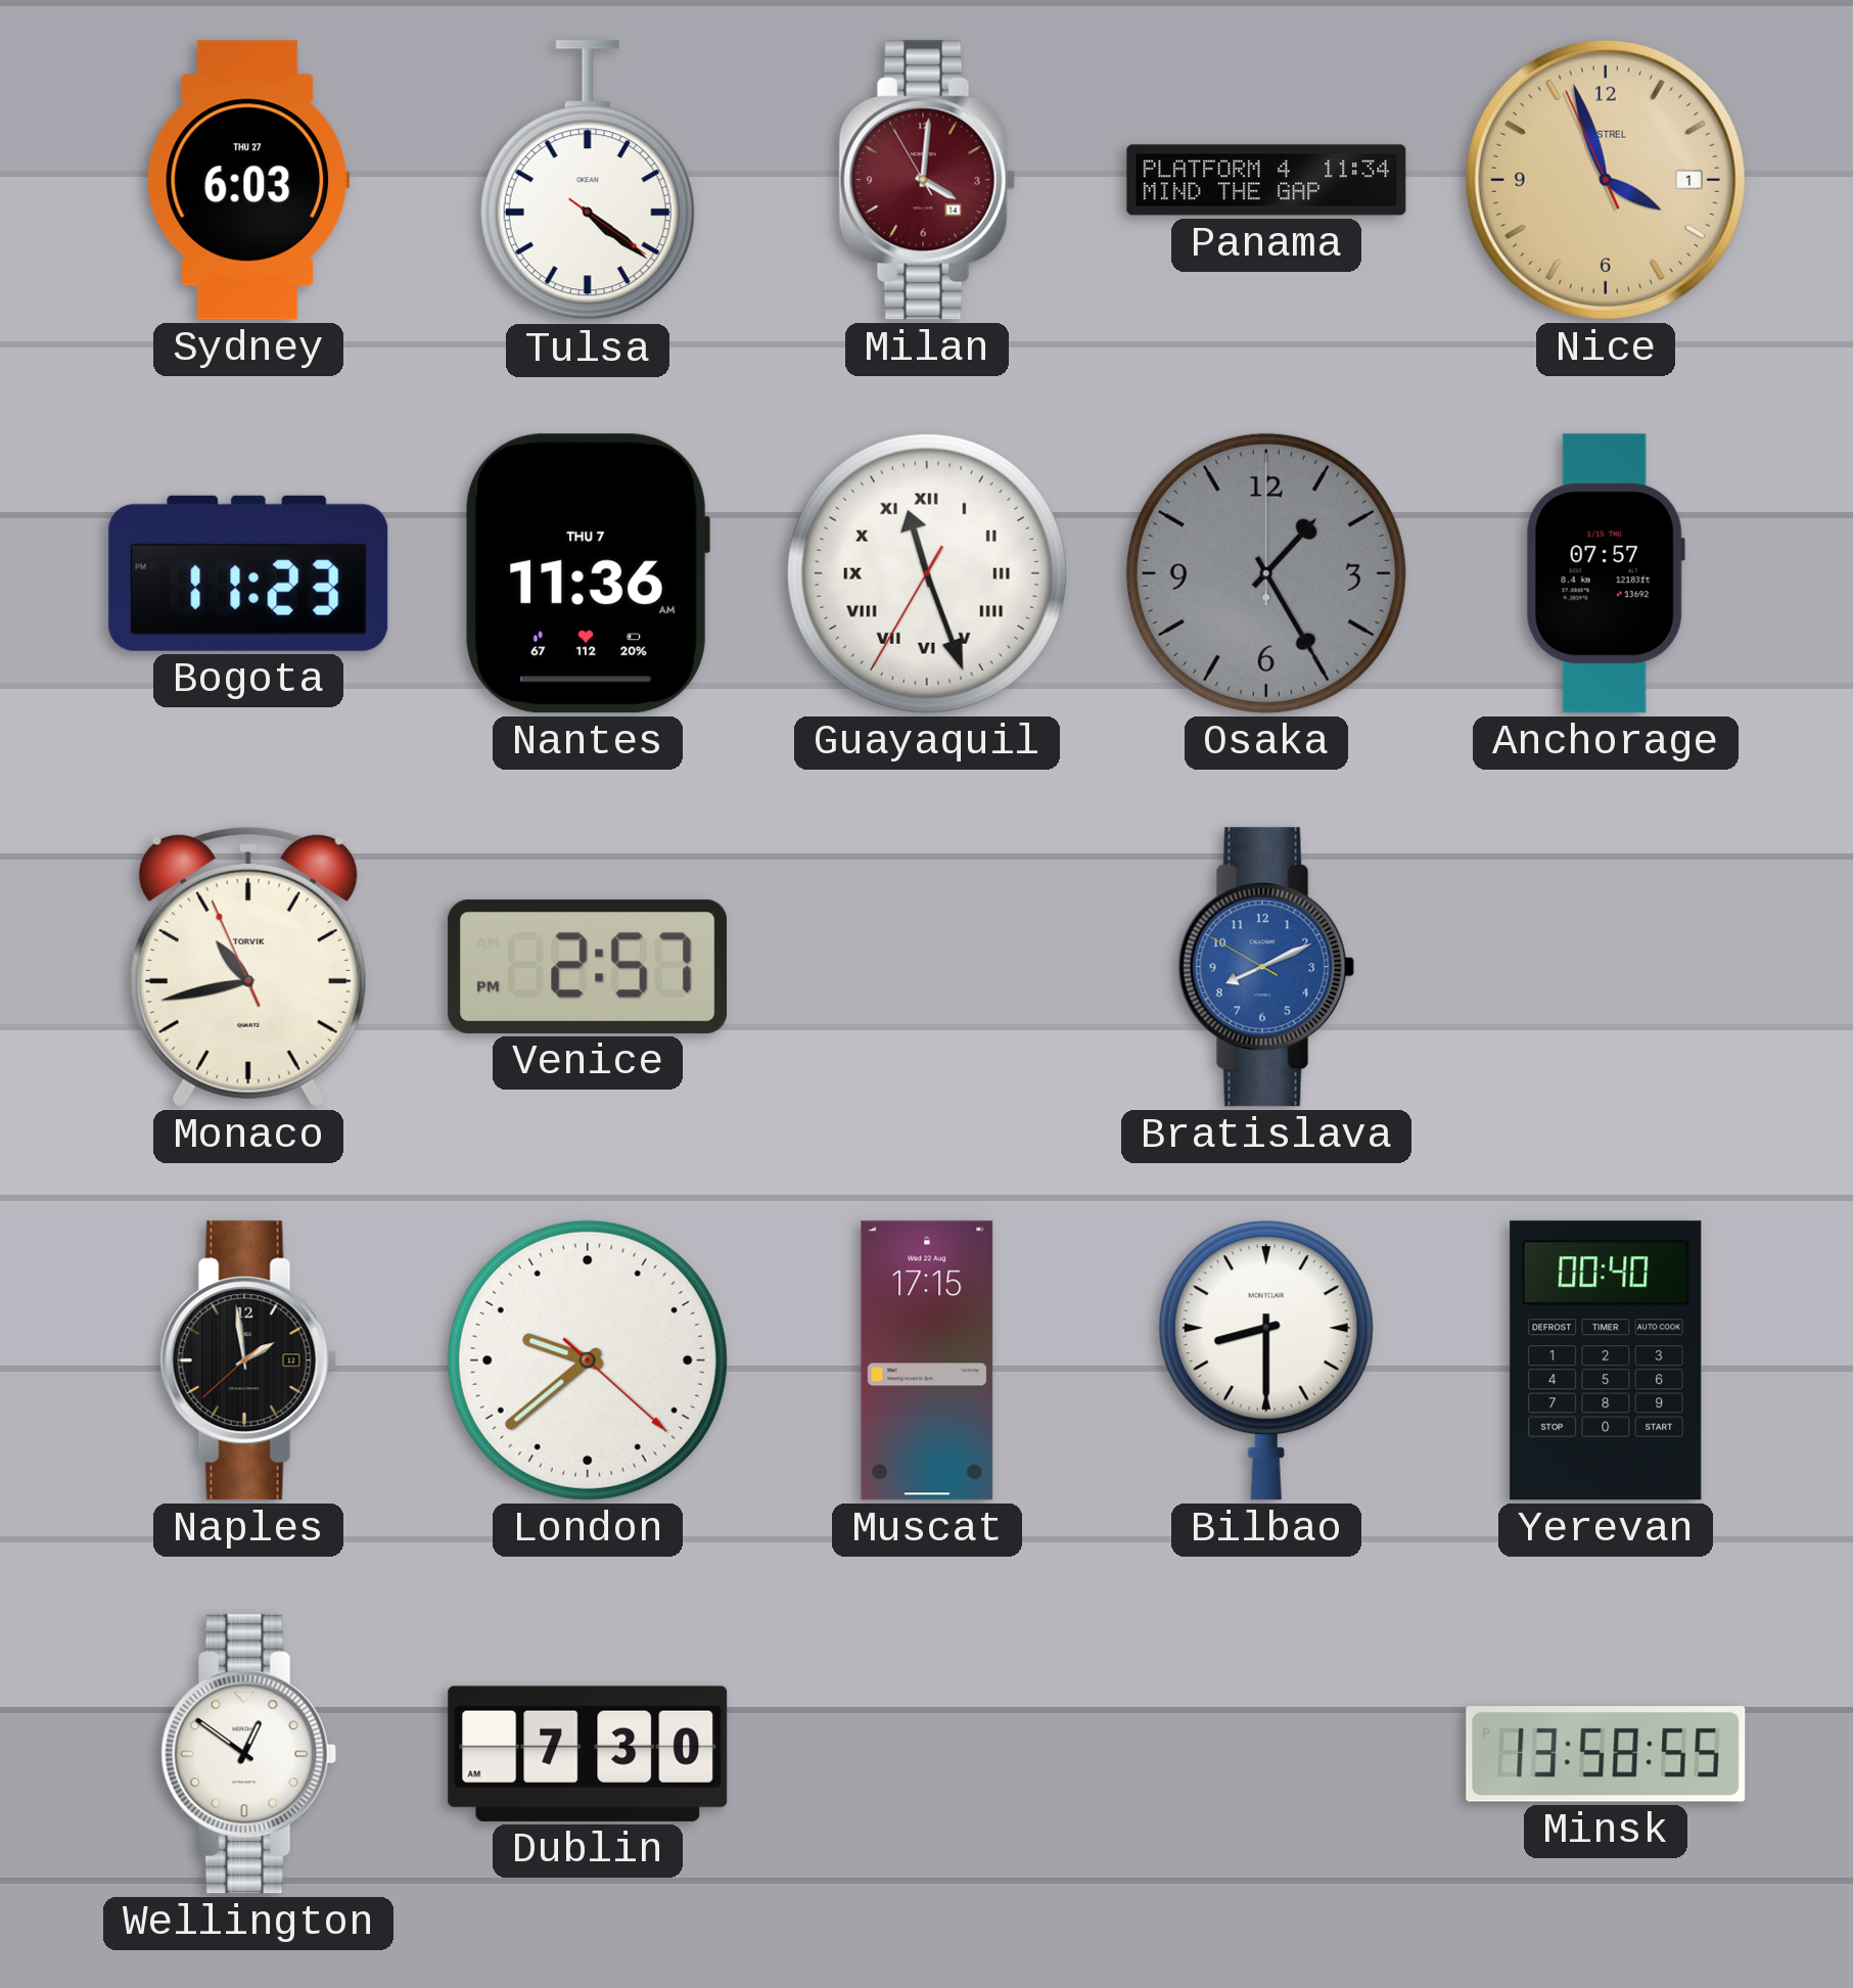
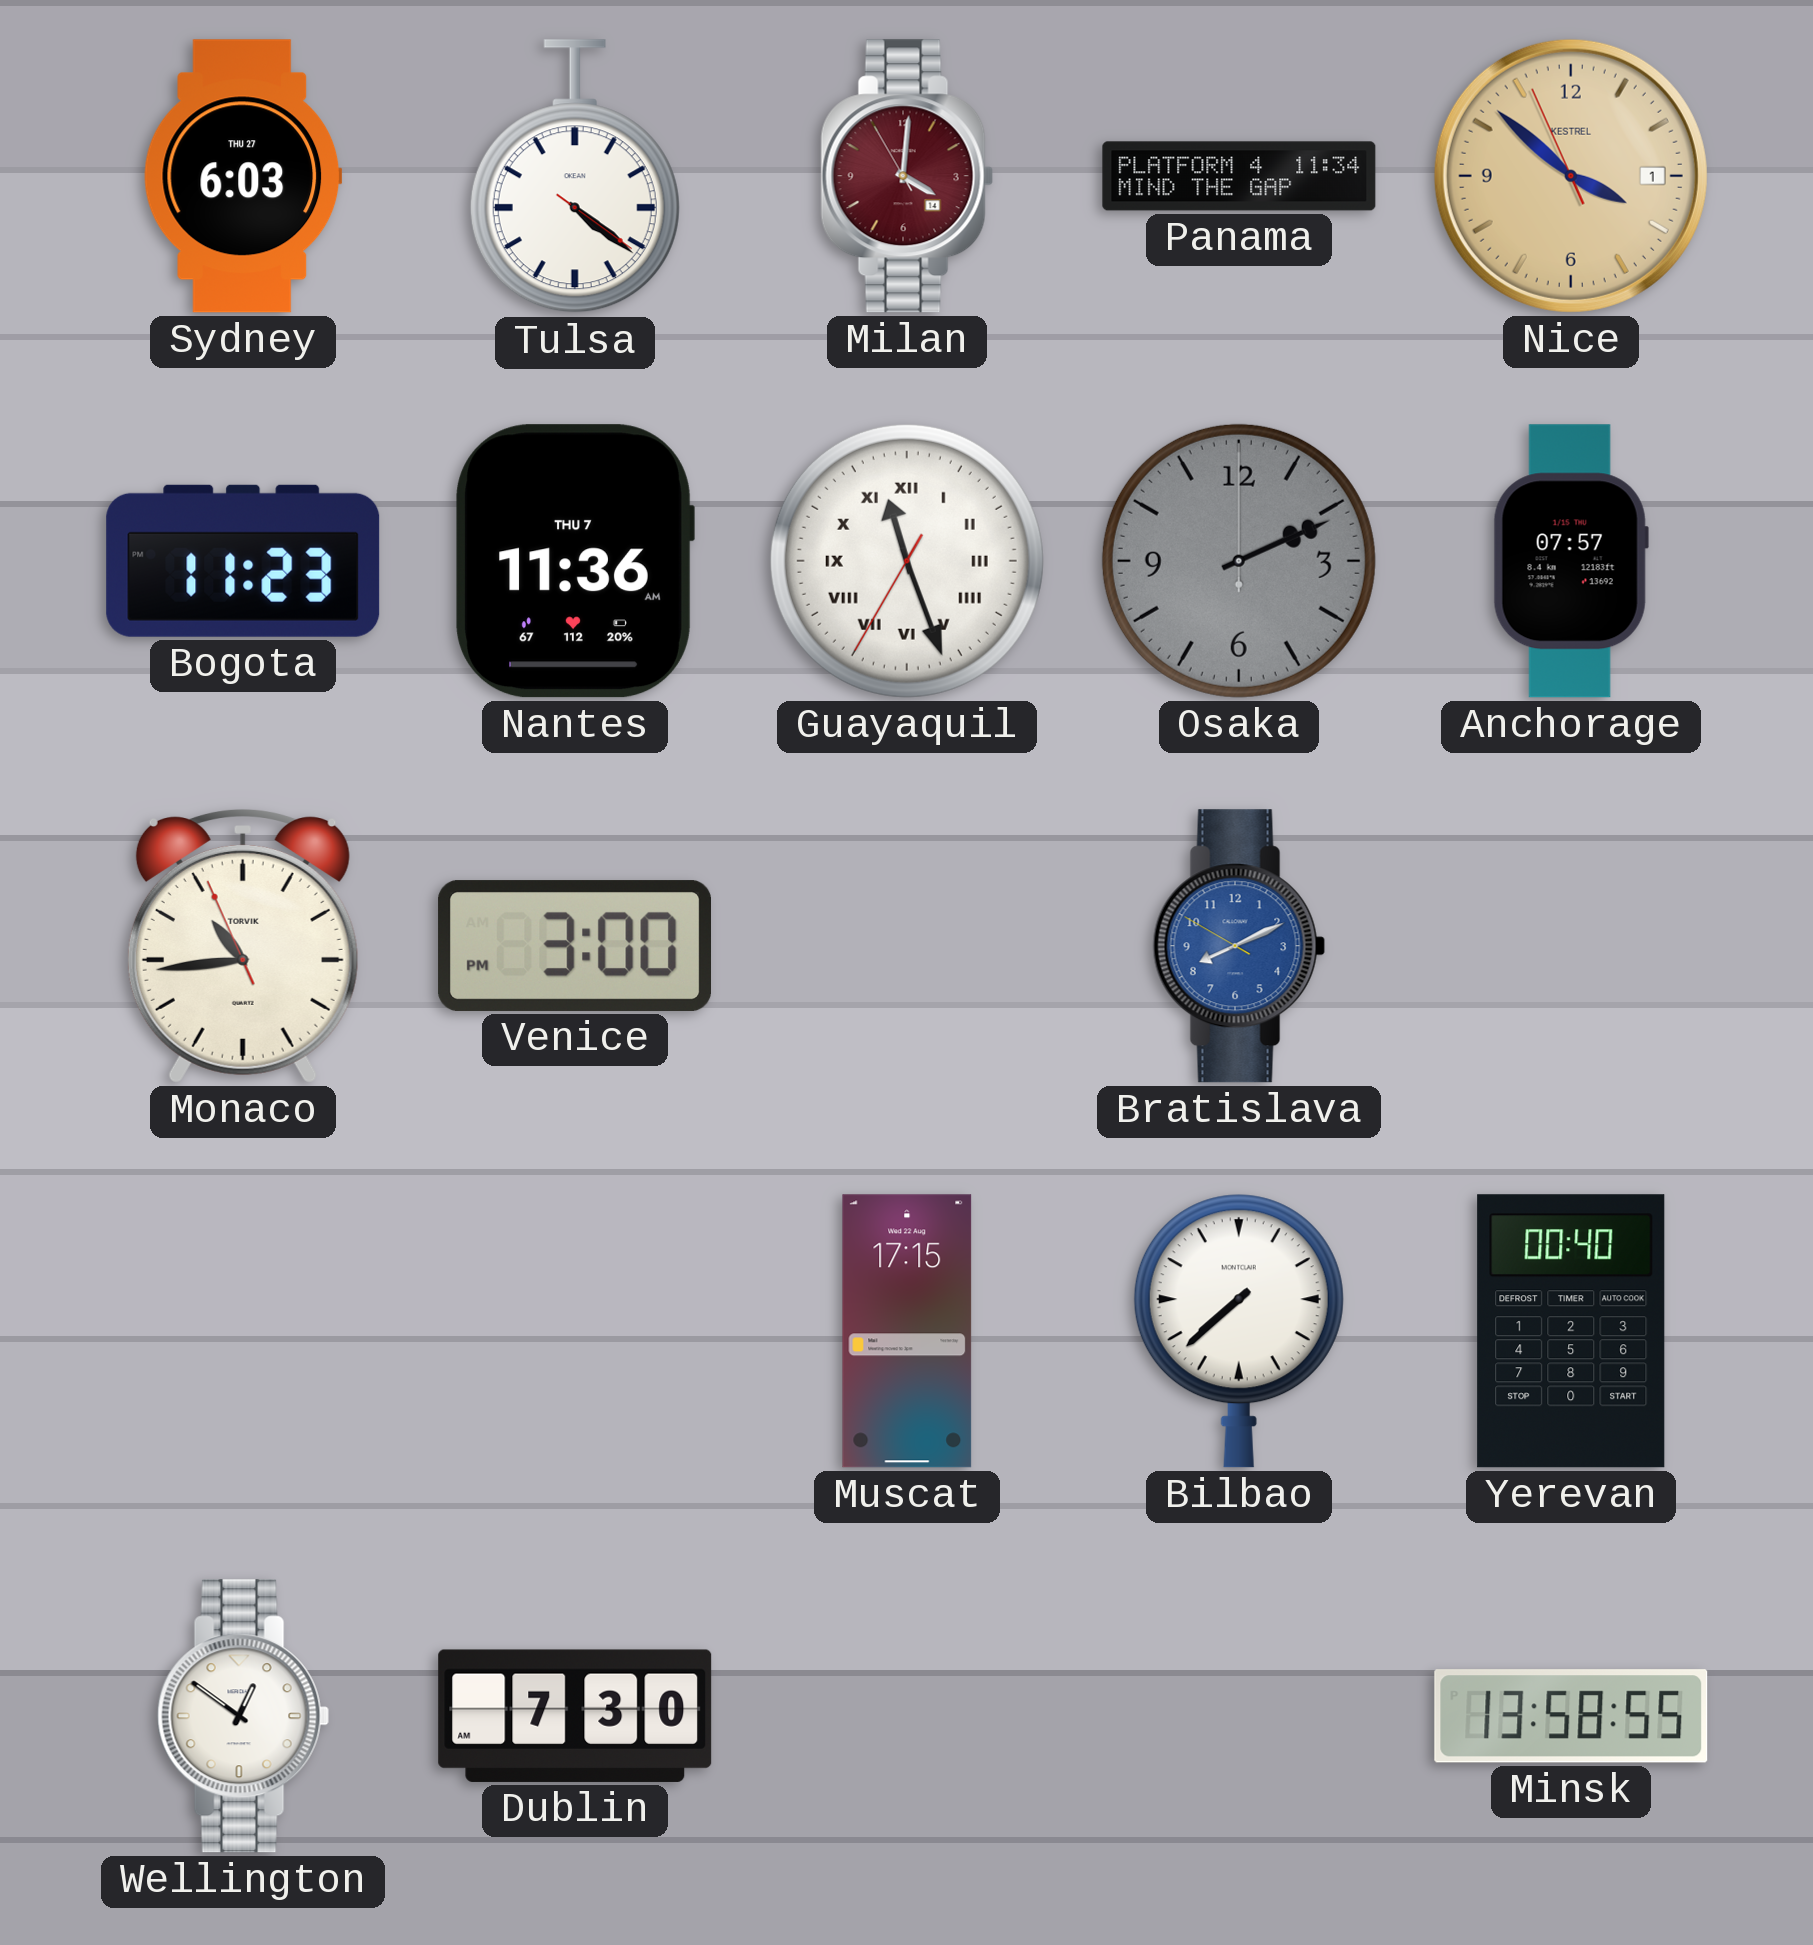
Nice: 3:56 -> 3:51
Osaka: 1:25 -> 2:11
Monaco: 10:42 -> 10:43
Venice: 2:57 -> 3:00
Naples: 1:58 -> none
London: 9:38 -> none
Bilbao: 8:30 -> 7:38
